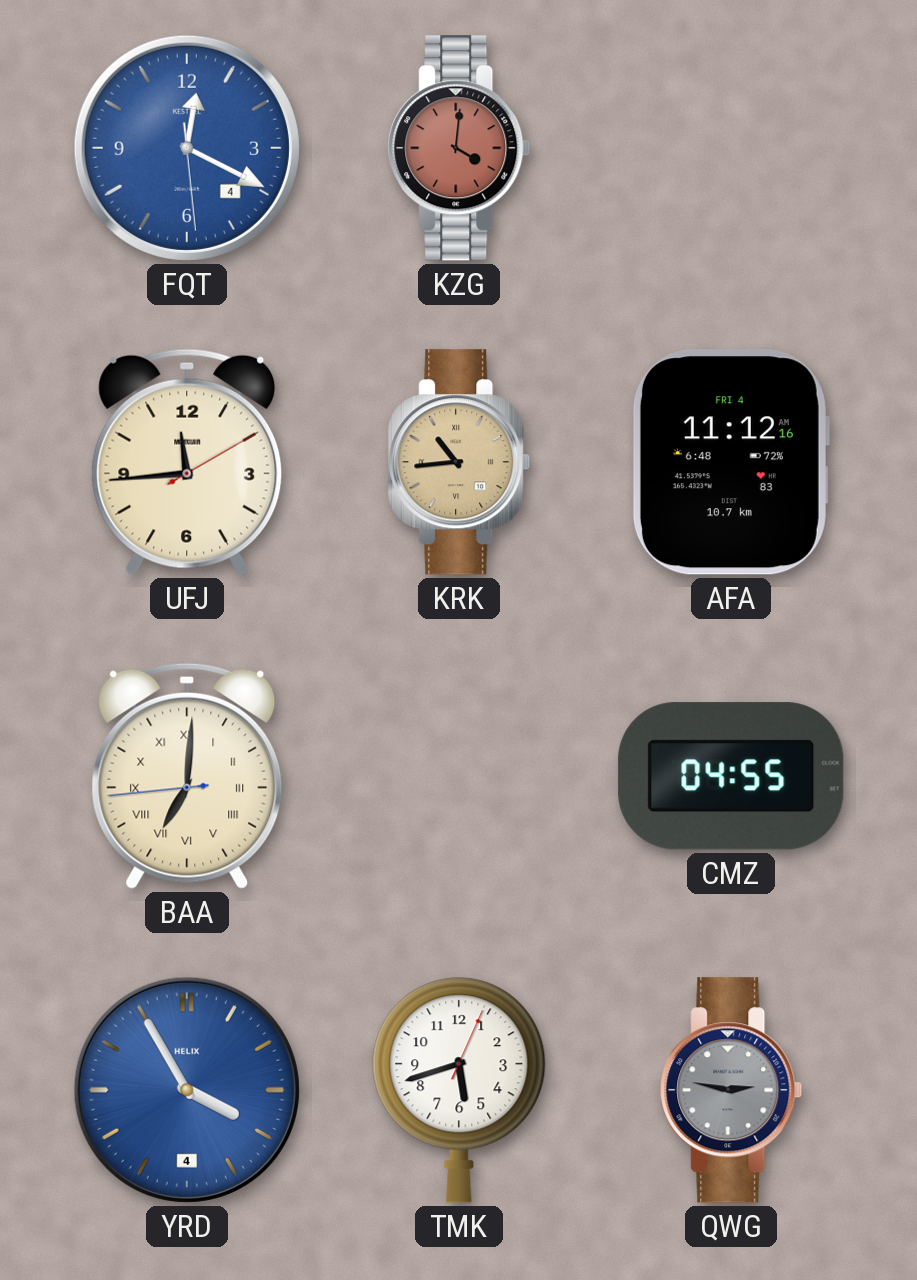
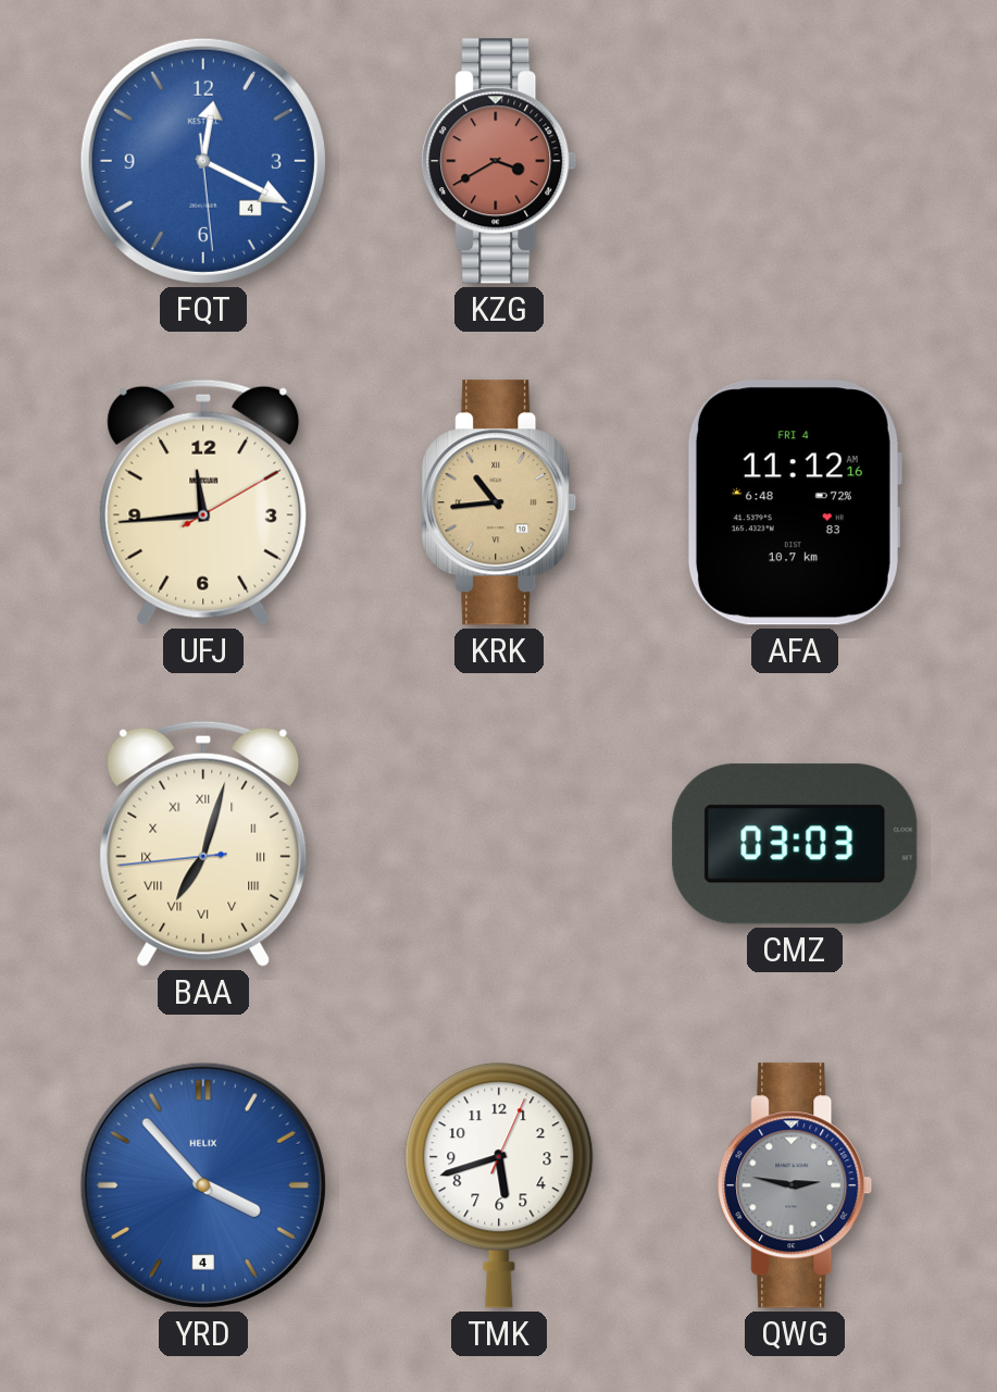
KZG: 4:01 -> 3:40
BAA: 7:00 -> 7:02
CMZ: 04:55 -> 03:03
YRD: 3:55 -> 3:53
